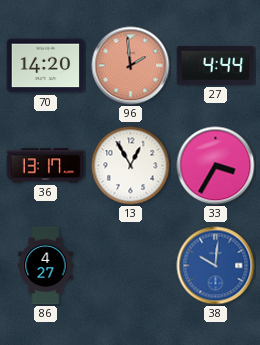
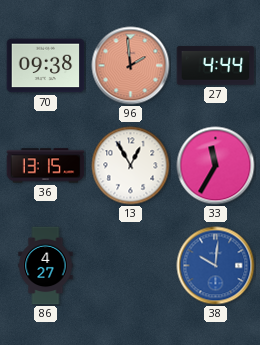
70: 14:20 -> 09:38
36: 13:17 -> 13:15
33: 3:35 -> 11:35
